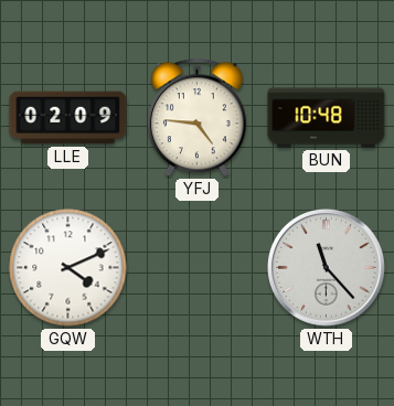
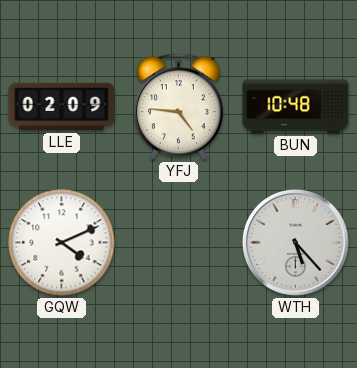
WTH: 11:23 -> 5:23
